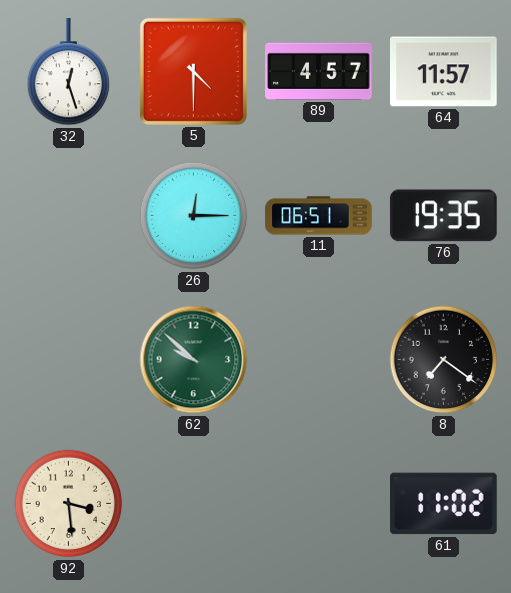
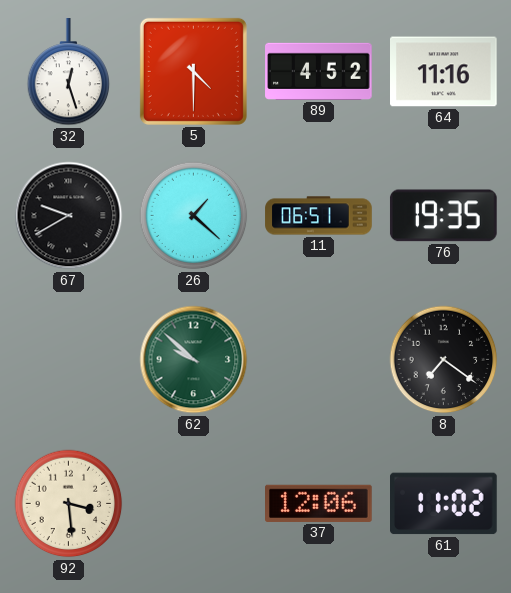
89: 4:57 -> 4:52
64: 11:57 -> 11:16
67: none -> 9:40
26: 12:15 -> 1:22
37: none -> 12:06
